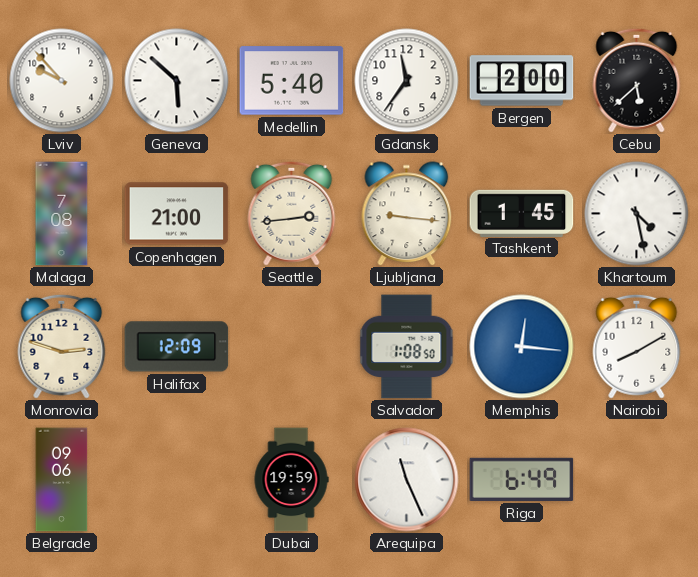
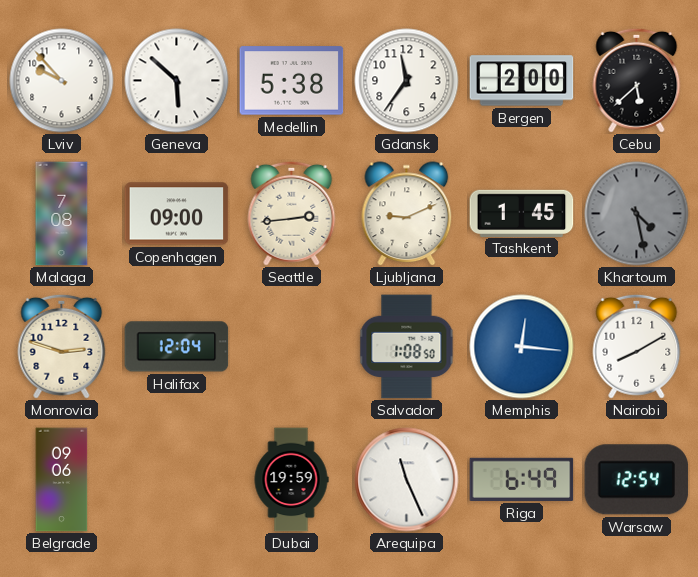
Medellin: 5:40 -> 5:38
Copenhagen: 21:00 -> 09:00
Ljubljana: 9:16 -> 9:11
Khartoum dial: white -> grey
Halifax: 12:09 -> 12:04
Warsaw: none -> 12:54
